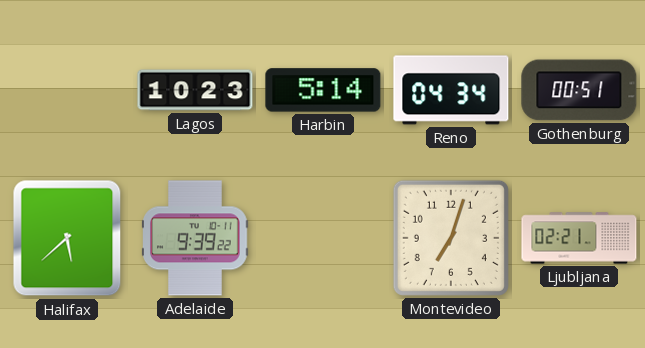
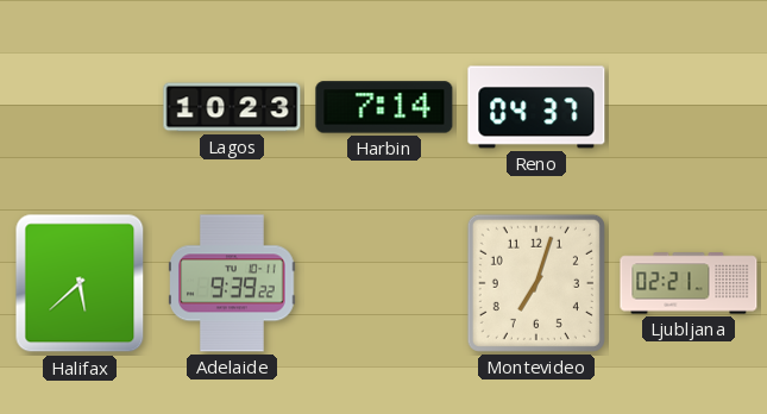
Harbin: 5:14 -> 7:14
Reno: 04:34 -> 04:37
Gothenburg: 00:51 -> none
